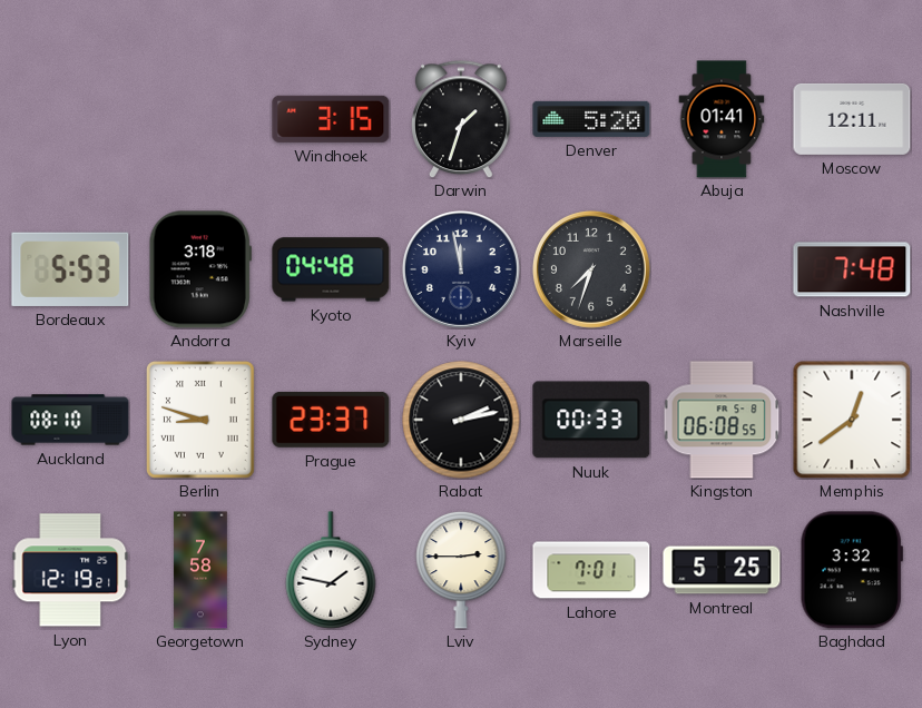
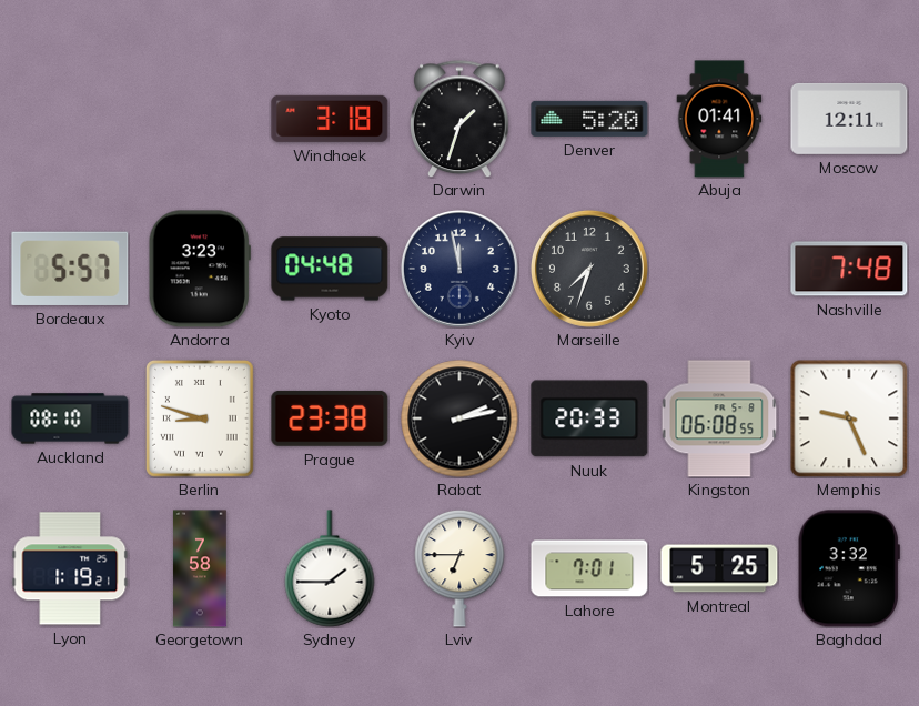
Windhoek: 3:15 -> 3:18
Bordeaux: 5:53 -> 5:57
Andorra: 3:18 -> 3:23
Prague: 23:37 -> 23:38
Nuuk: 00:33 -> 20:33
Memphis: 12:39 -> 9:26
Lyon: 12:19 -> 1:19
Sydney: 1:47 -> 1:45
Lviv: 2:45 -> 6:45
